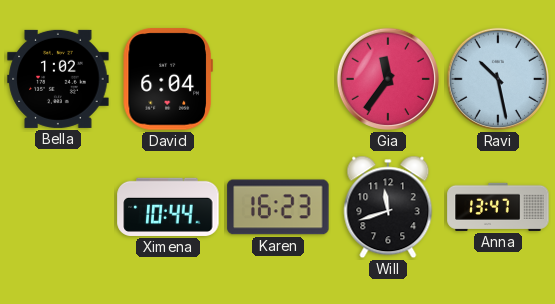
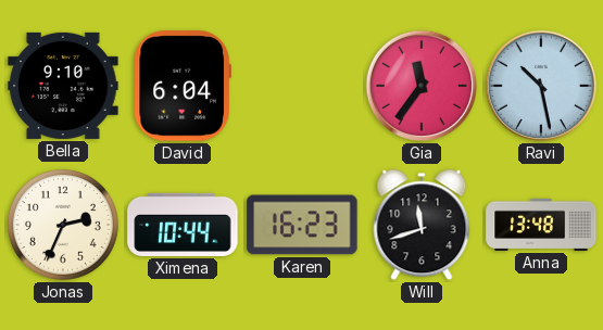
Bella: 1:02 -> 9:10
Jonas: none -> 2:34
Anna: 13:47 -> 13:48
